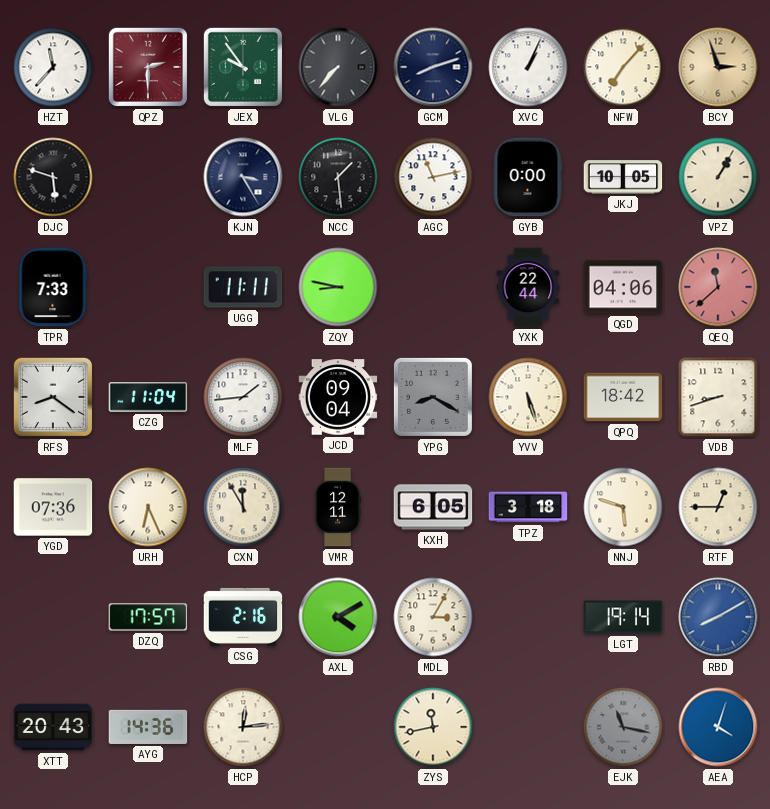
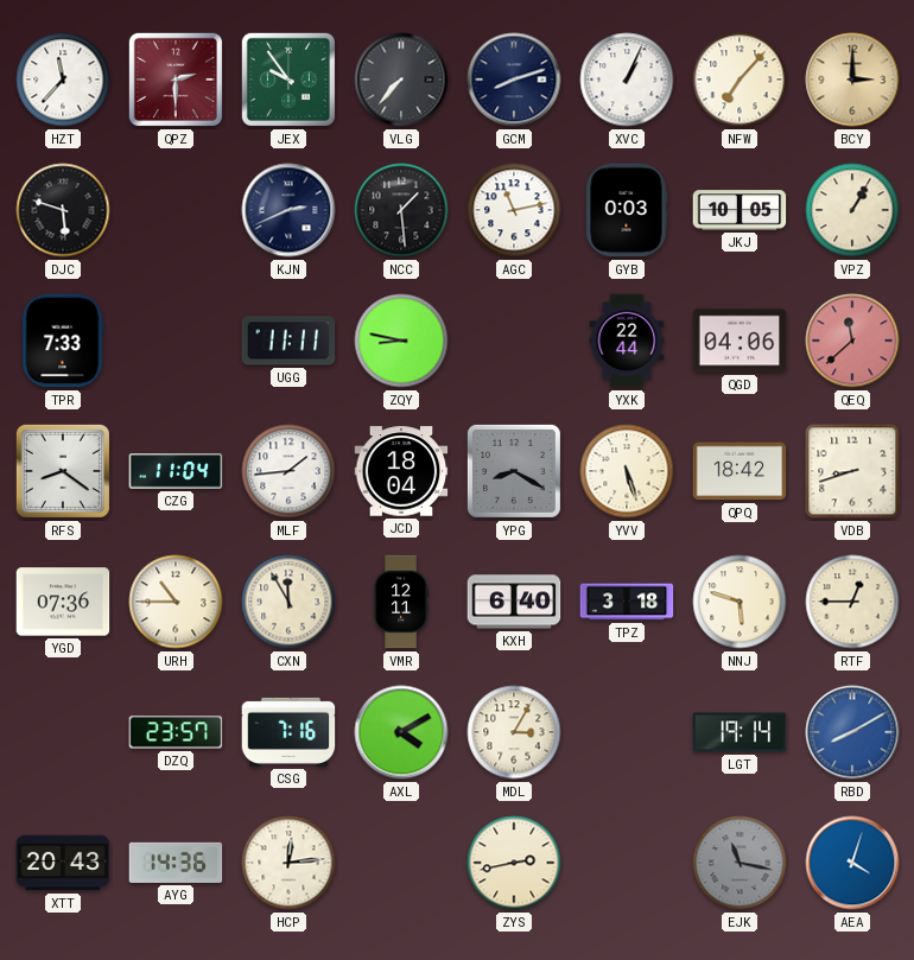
BCY: 2:57 -> 3:00
KJN: 3:25 -> 2:41
GYB: 0:00 -> 0:03
JCD: 09:04 -> 18:04
URH: 6:26 -> 10:45
KXH: 6:05 -> 6:40
DZQ: 17:57 -> 23:57
CSG: 2:16 -> 7:16
ZYS: 11:43 -> 2:43
